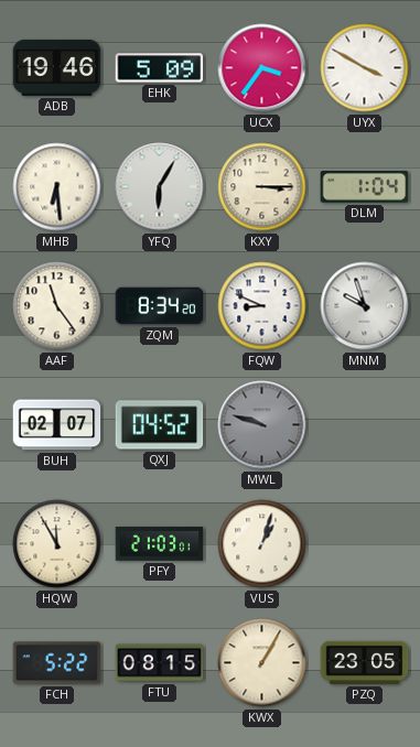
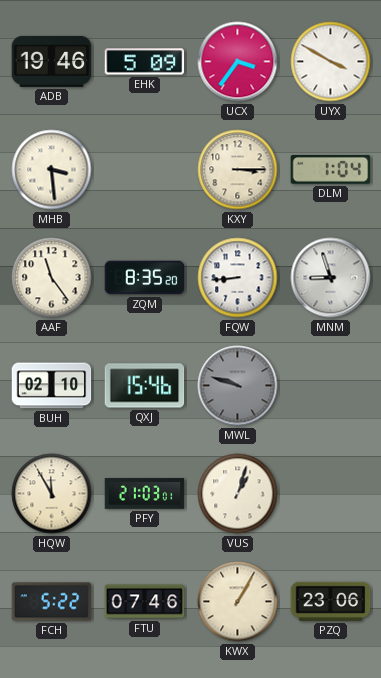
MHB: 6:29 -> 3:29
YFQ: 6:05 -> none
ZQM: 8:34 -> 8:35
FQW: 8:49 -> 8:44
MNM: 9:57 -> 8:57
BUH: 02:07 -> 02:10
QXJ: 04:52 -> 15:46
FTU: 08:15 -> 07:46
PZQ: 23:05 -> 23:06
